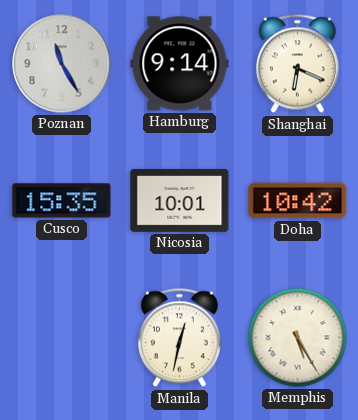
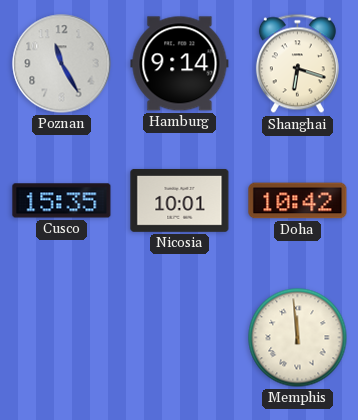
Shanghai: 6:19 -> 6:18
Manila: 12:32 -> none
Memphis: 5:25 -> 11:59
